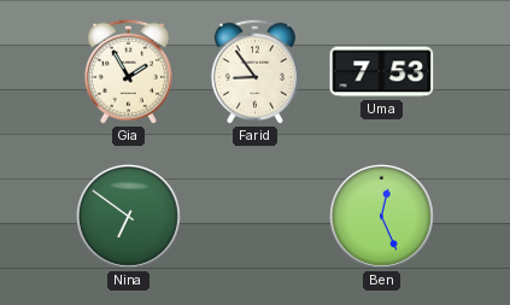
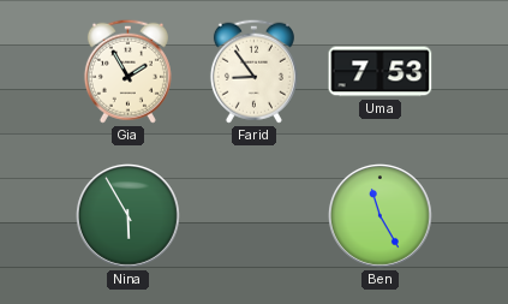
Nina: 6:51 -> 5:55
Ben: 12:26 -> 11:25
